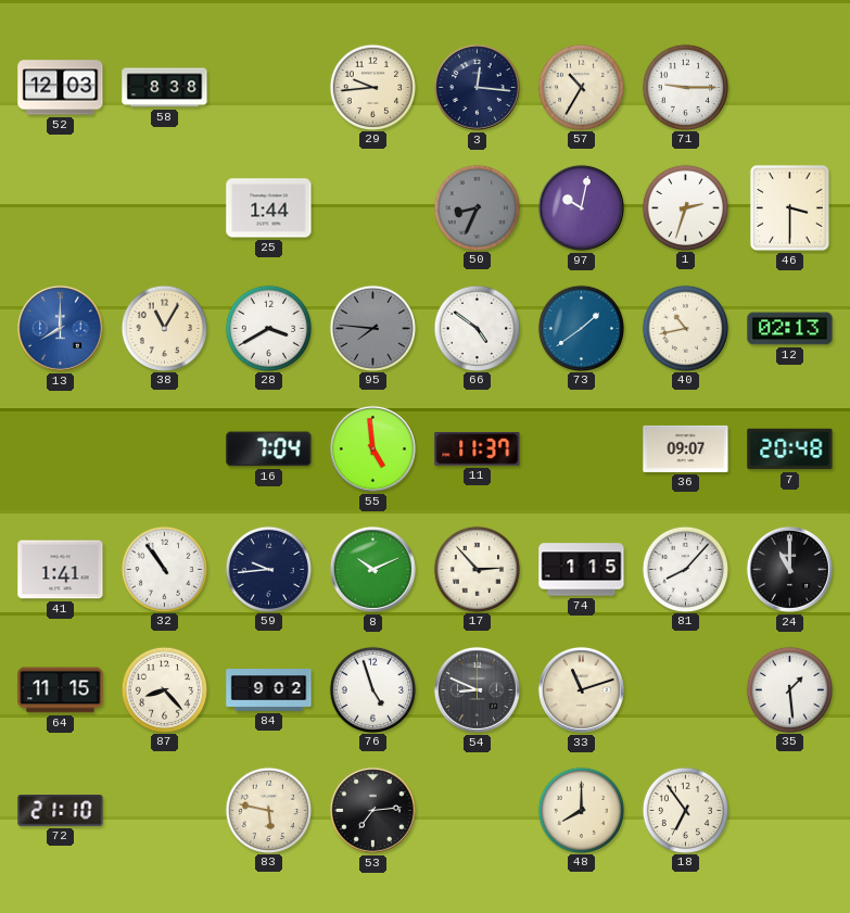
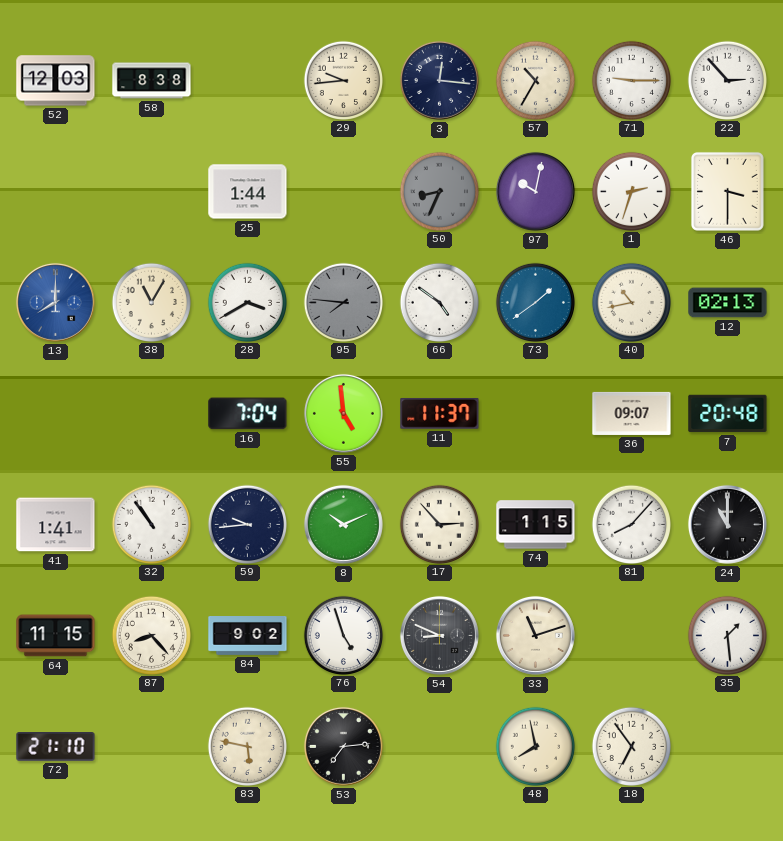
22: none -> 2:53
48: 8:00 -> 7:58
